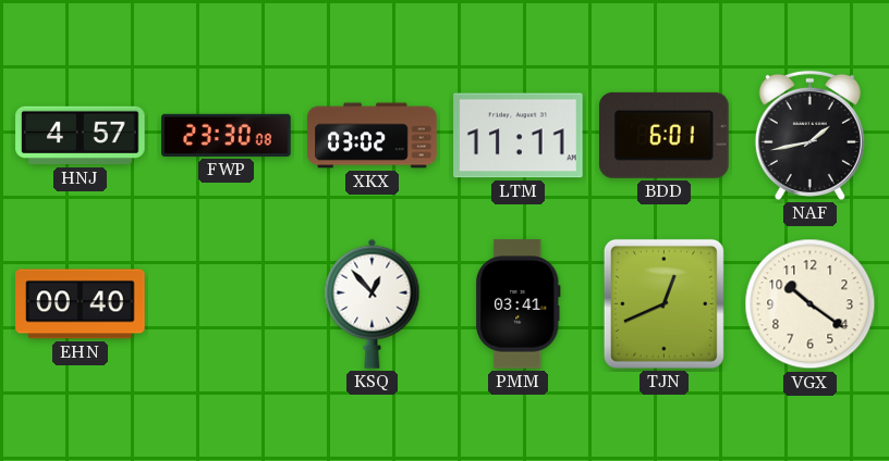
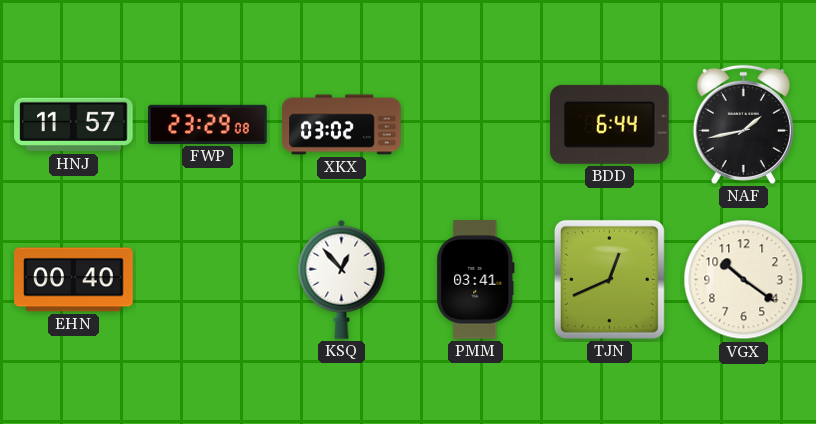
HNJ: 4:57 -> 11:57
FWP: 23:30 -> 23:29
LTM: 11:11 -> none
BDD: 6:01 -> 6:44
